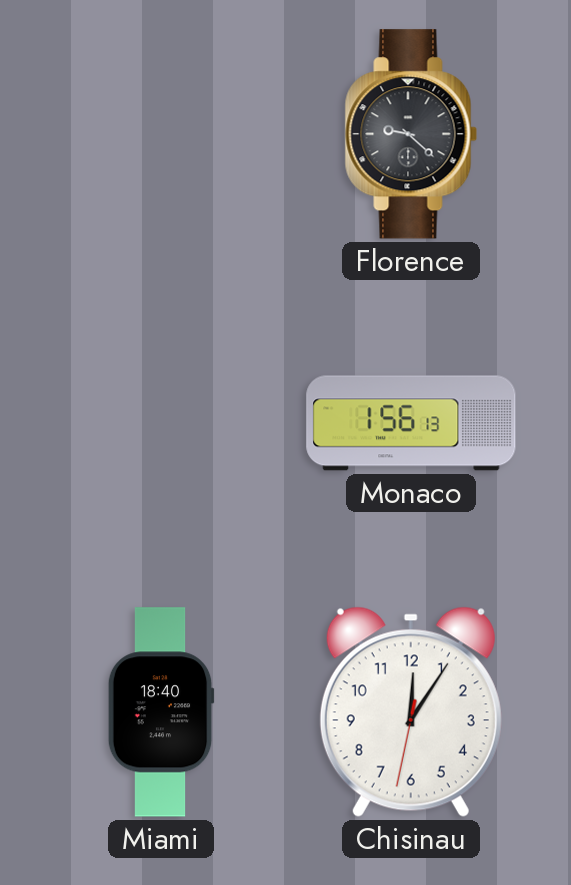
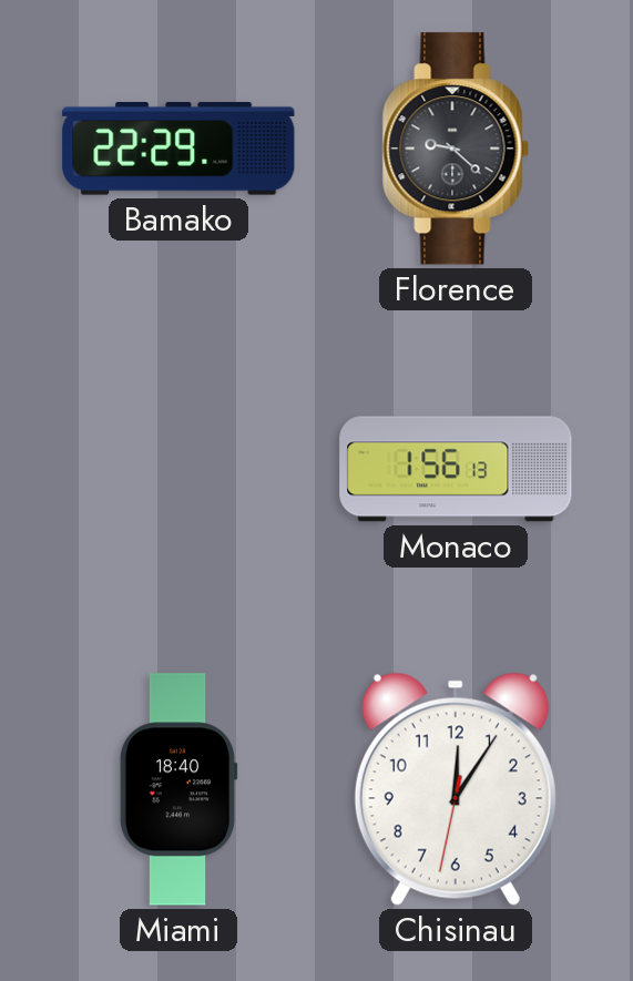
Bamako: none -> 22:29
